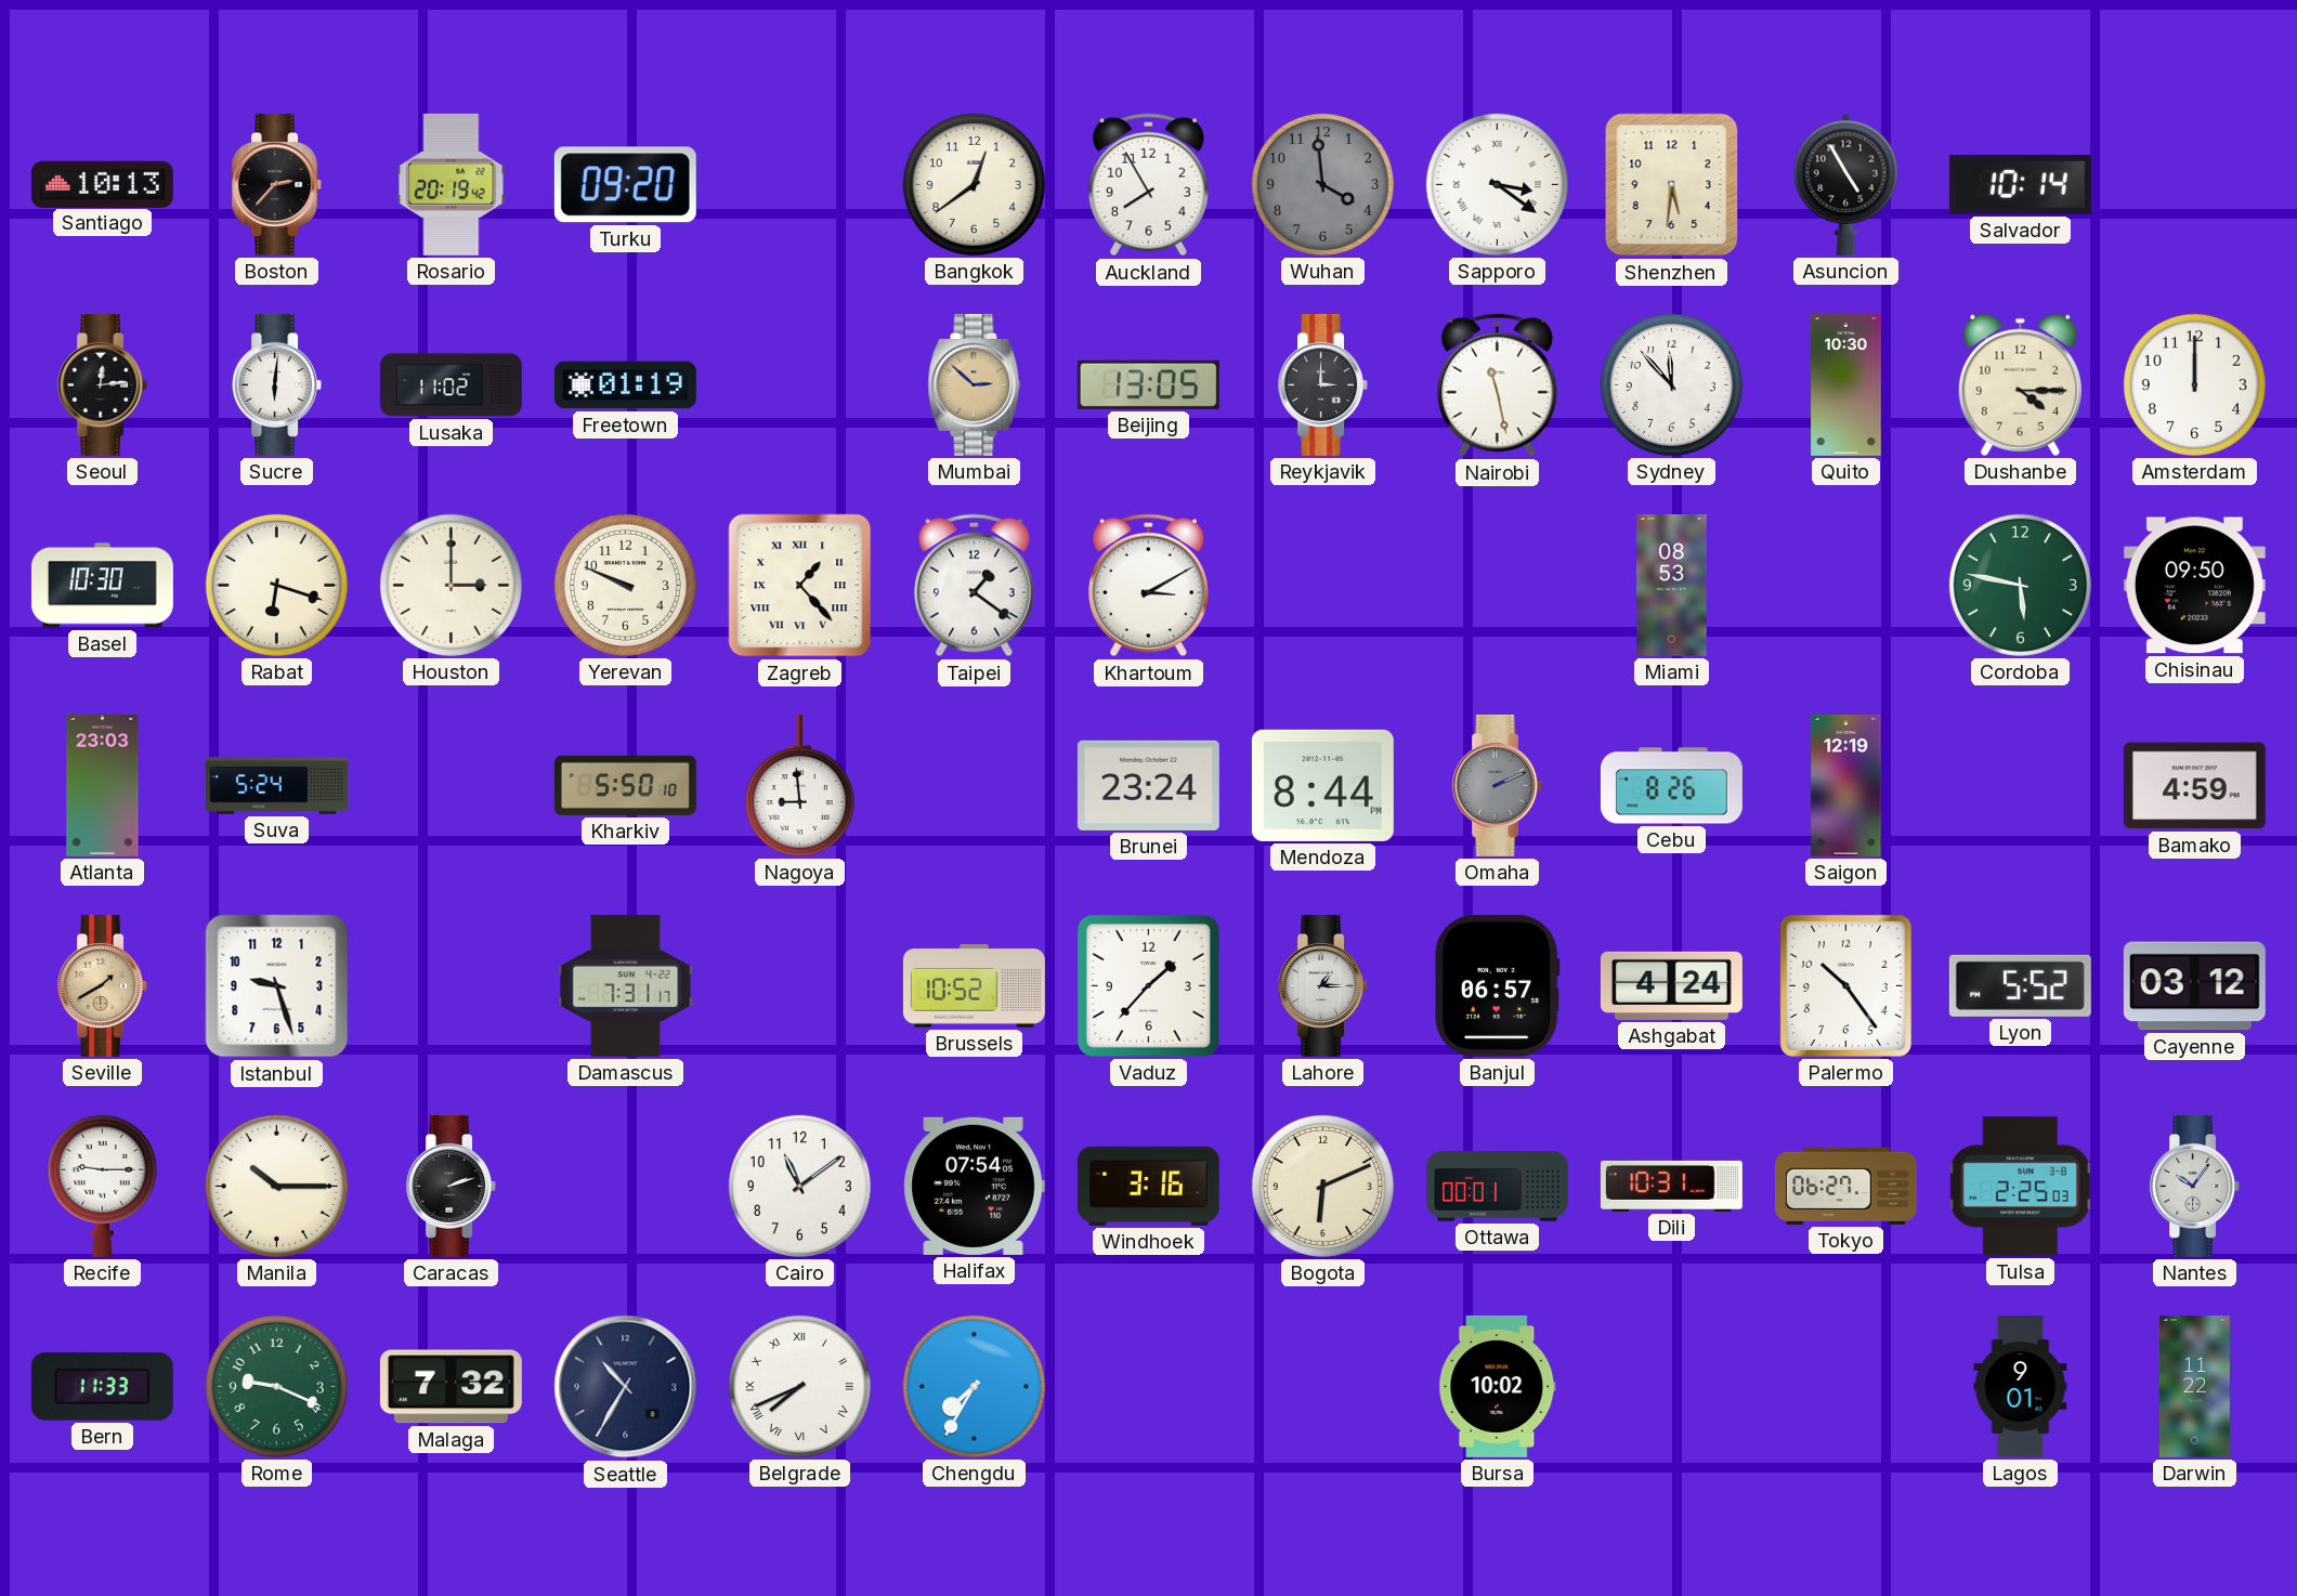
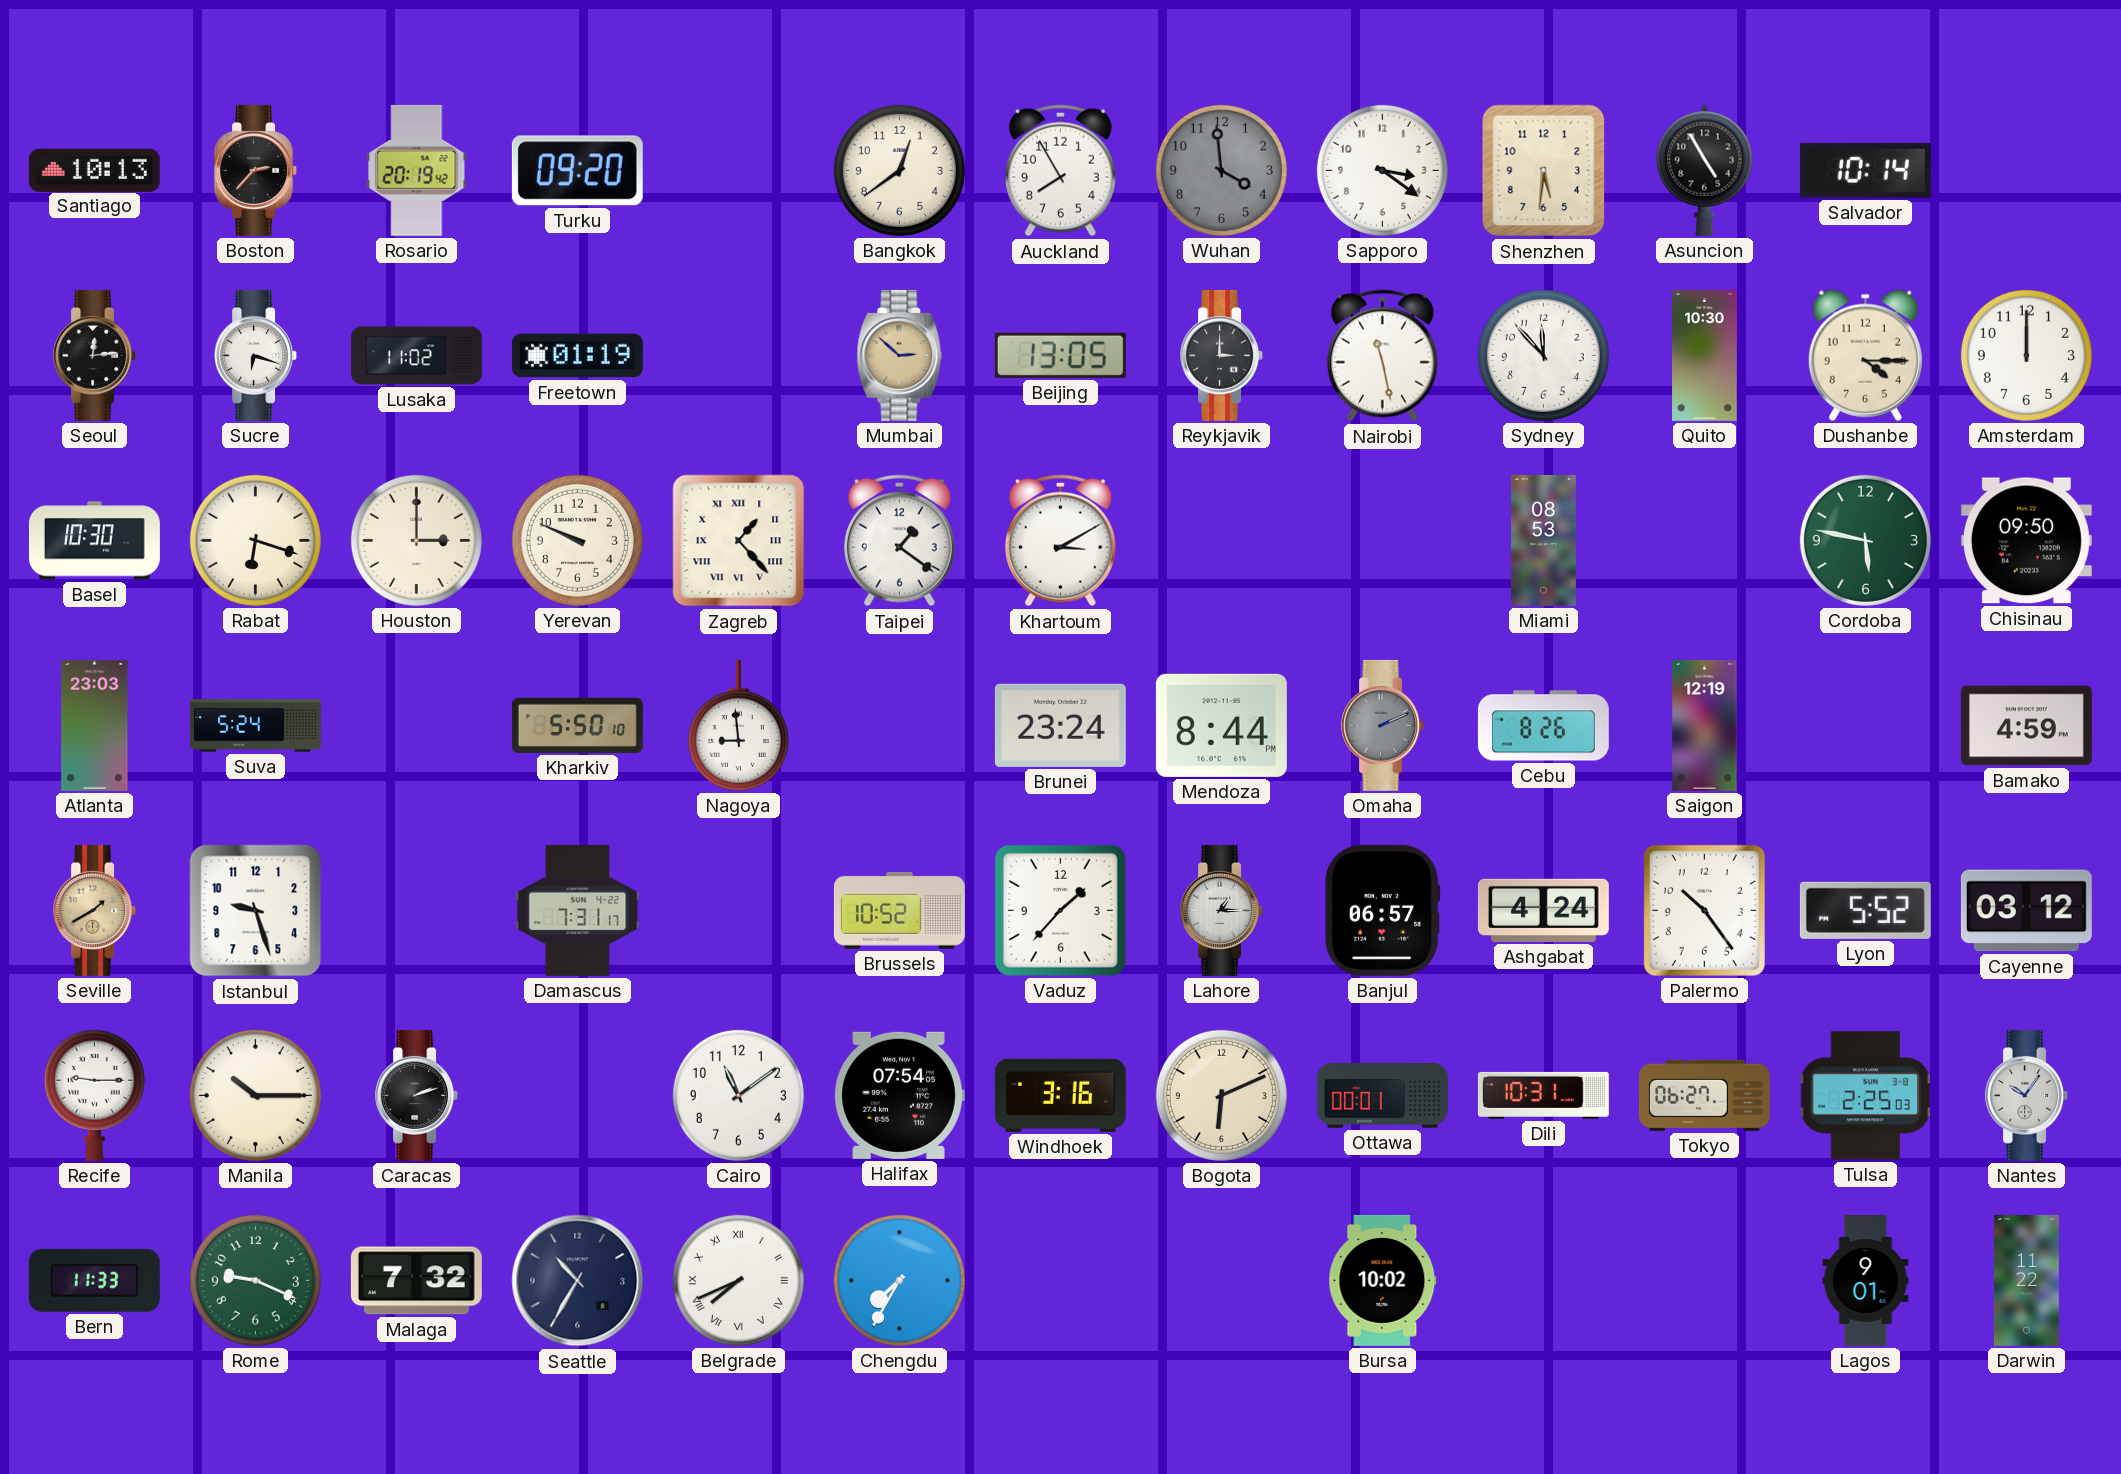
Sapporo numerals: Roman -> Arabic
Sucre: 6:01 -> 6:18
